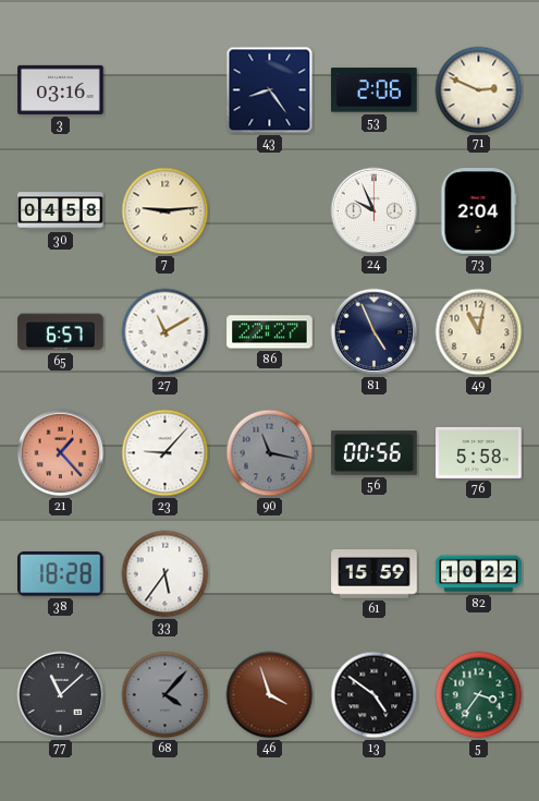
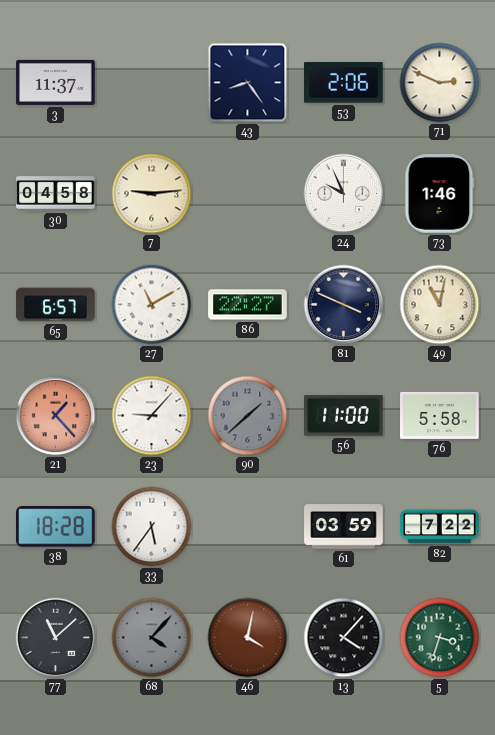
3: 03:16 -> 11:37
73: 2:04 -> 1:46
81: 4:56 -> 3:49
90: 11:17 -> 1:38
56: 00:56 -> 11:00
61: 15:59 -> 03:59
82: 10:22 -> 7:22
46: 3:57 -> 4:02
13: 4:51 -> 4:07
5: 3:36 -> 3:33
